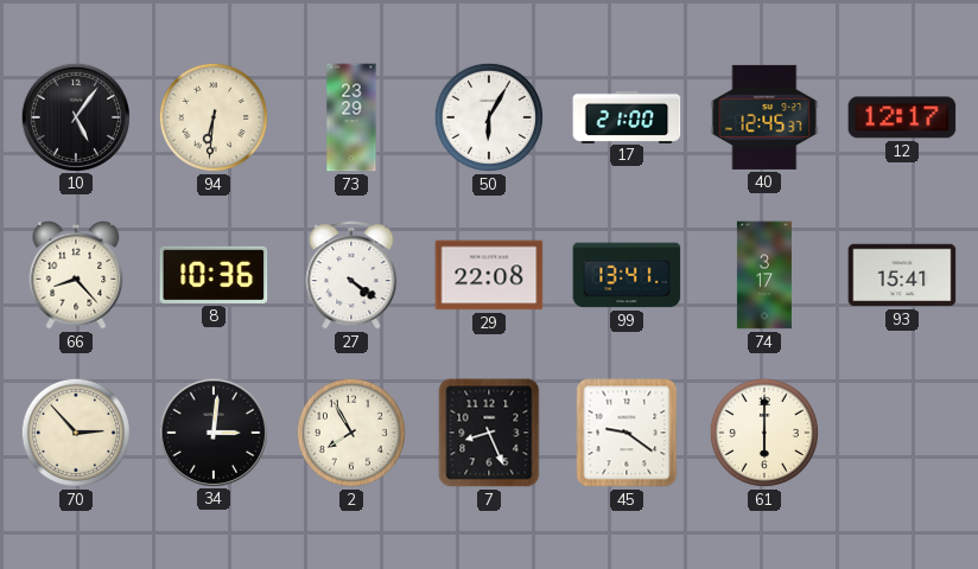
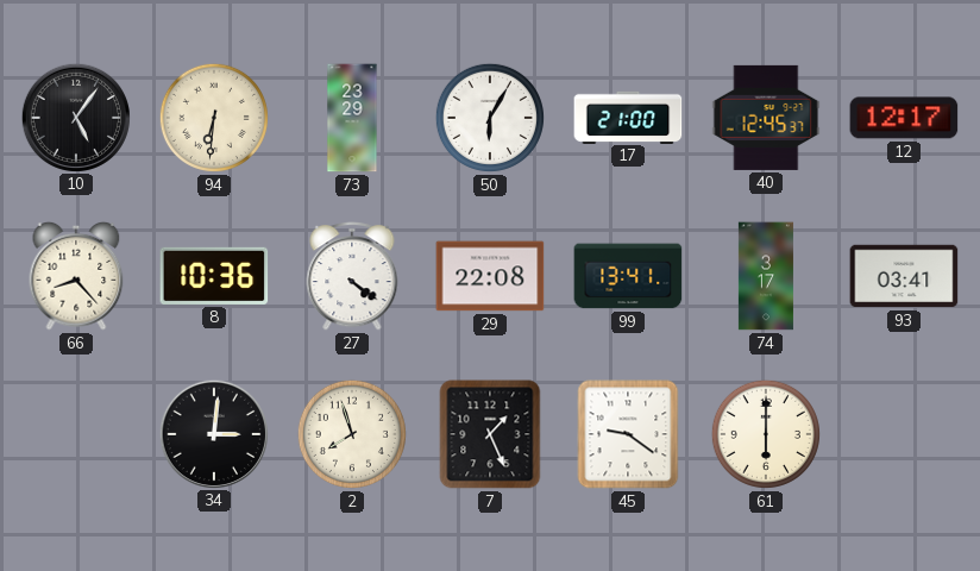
93: 15:41 -> 03:41
70: 2:53 -> none
2: 7:55 -> 7:57
7: 8:26 -> 1:26
